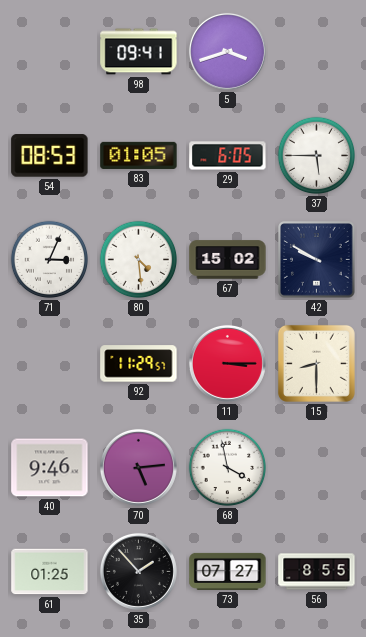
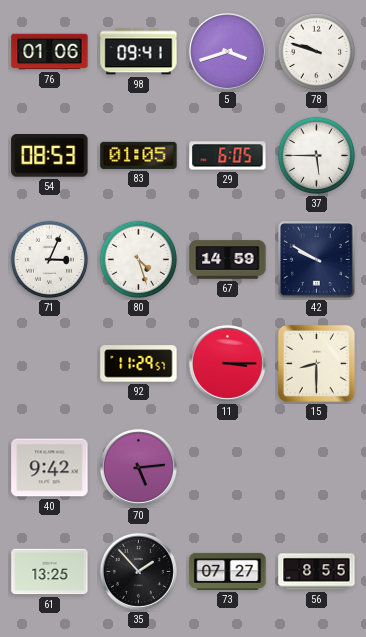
76: none -> 01:06
78: none -> 9:48
80: 4:29 -> 4:27
67: 15:02 -> 14:59
40: 9:46 -> 9:42
68: 3:58 -> none
61: 01:25 -> 13:25
